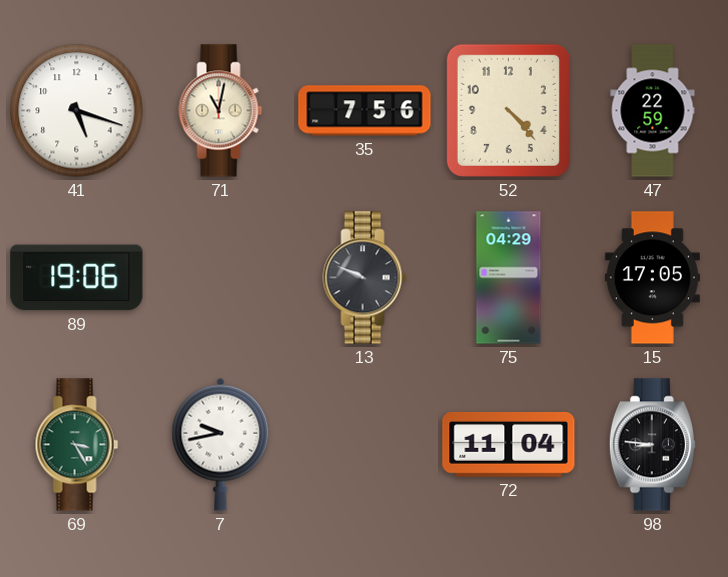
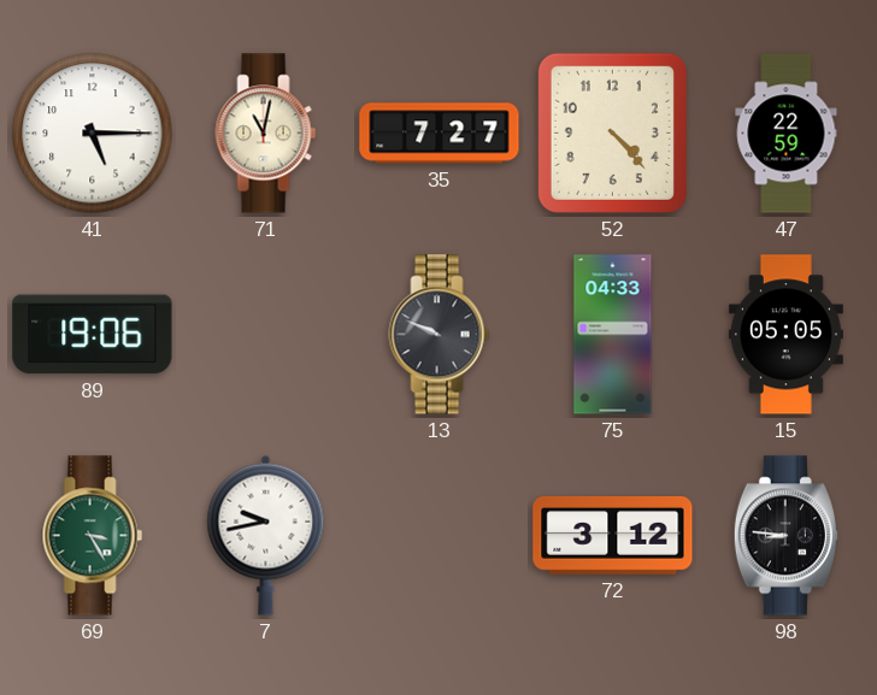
41: 5:18 -> 5:15
35: 7:56 -> 7:27
75: 04:29 -> 04:33
15: 17:05 -> 05:05
72: 11:04 -> 3:12
